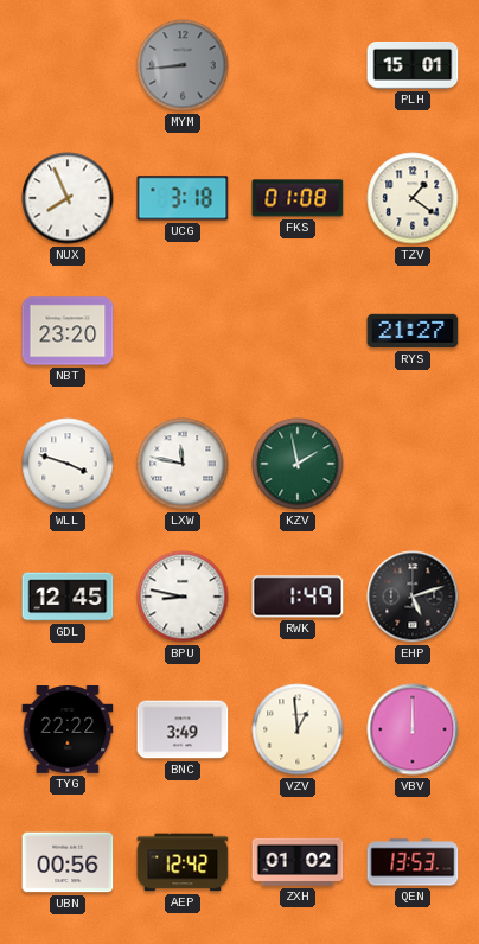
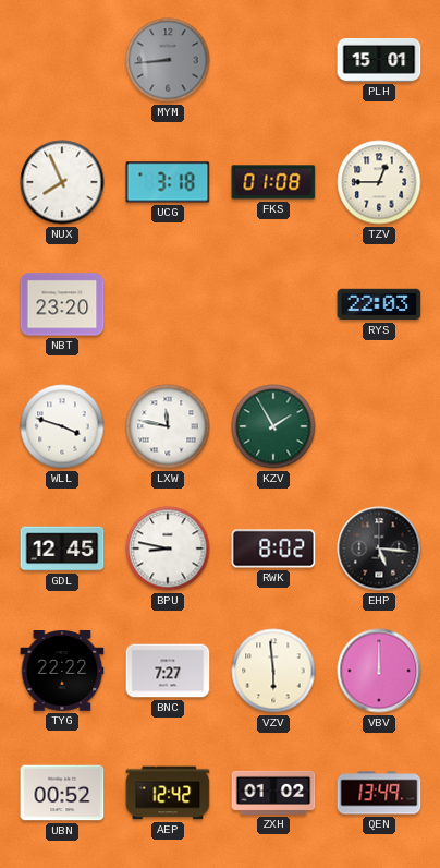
TZV: 1:21 -> 12:45
RYS: 21:27 -> 22:03
KZV: 1:58 -> 1:55
RWK: 1:49 -> 8:02
EHP: 5:12 -> 5:16
BNC: 3:49 -> 7:27
VZV: 12:59 -> 5:59
UBN: 00:56 -> 00:52
QEN: 13:53 -> 13:49
